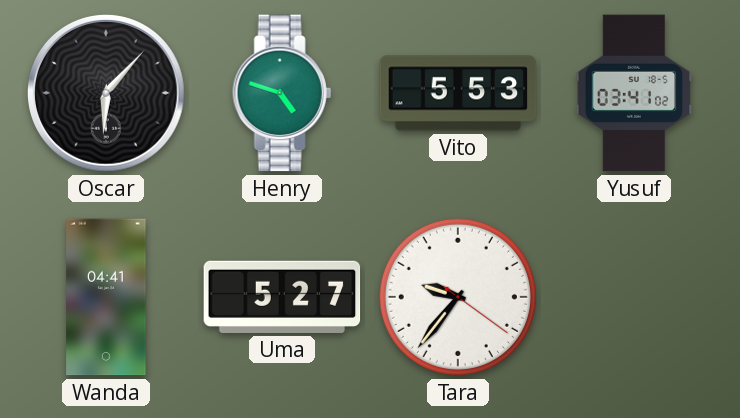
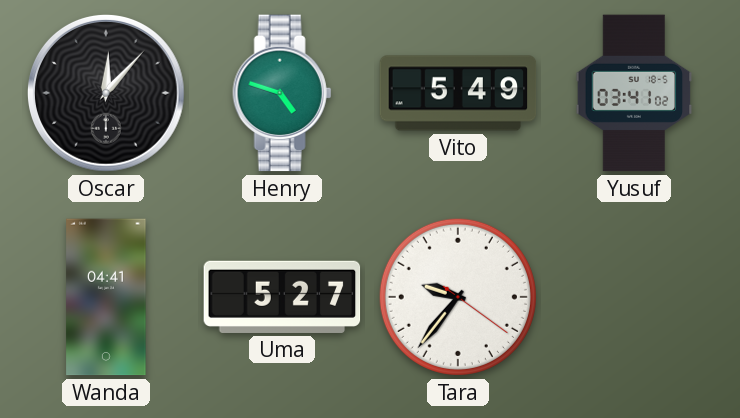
Oscar: 6:07 -> 12:07
Vito: 5:53 -> 5:49
